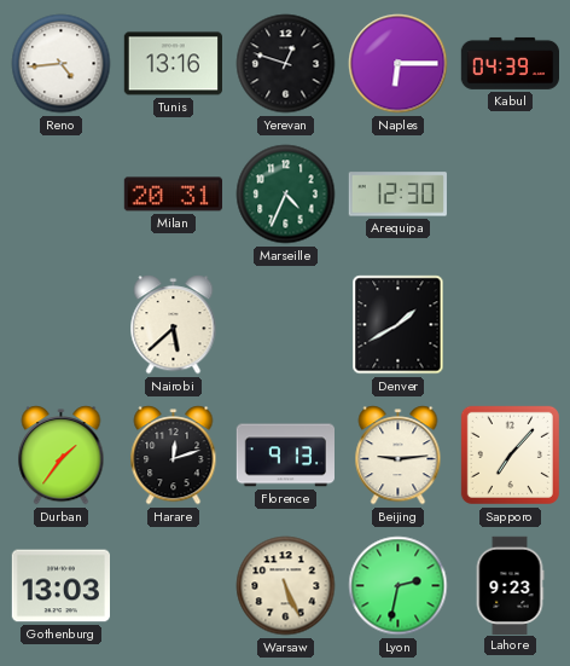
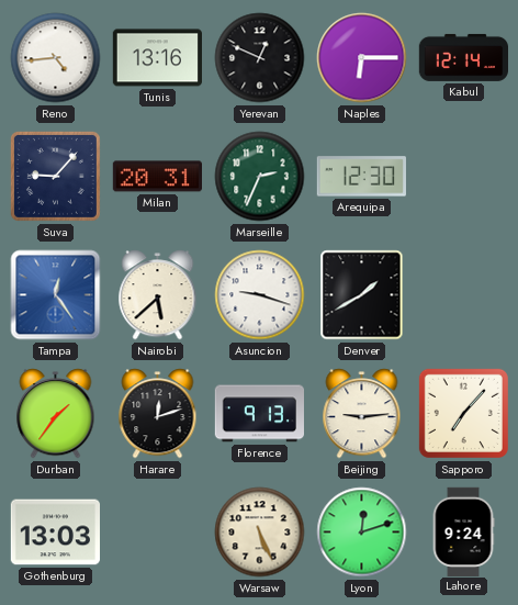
Yerevan: 12:48 -> 12:49
Kabul: 04:39 -> 12:14
Suva: none -> 9:07
Marseille: 4:34 -> 2:34
Tampa: none -> 12:24
Asuncion: none -> 9:18
Lyon: 2:32 -> 12:12
Lahore: 9:23 -> 9:24
